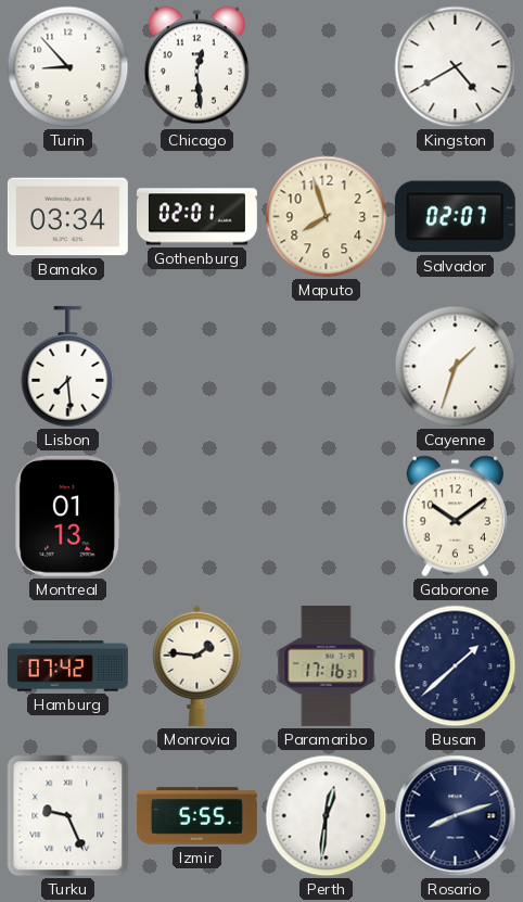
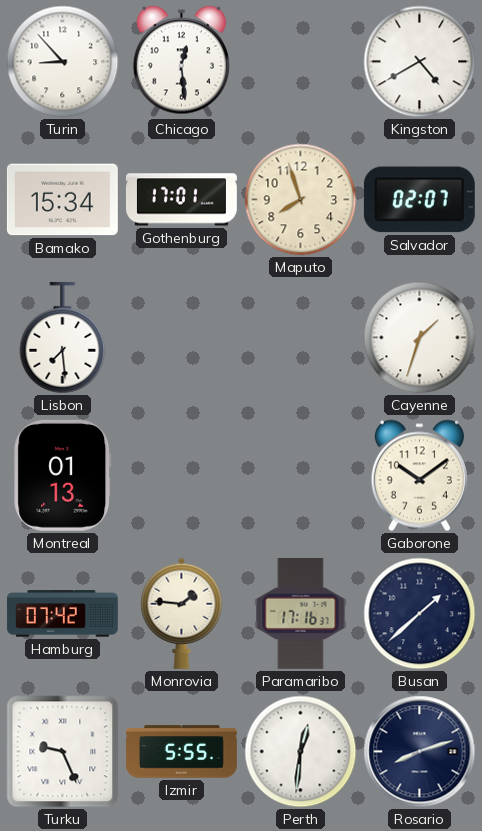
Bamako: 03:34 -> 15:34
Gothenburg: 02:01 -> 17:01
